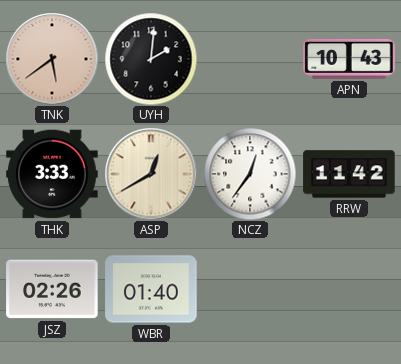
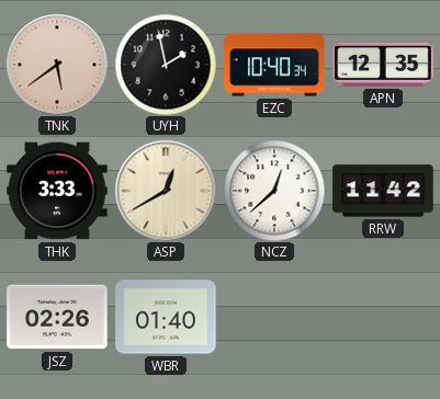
UYH: 2:01 -> 1:58
EZC: none -> 10:40
APN: 10:43 -> 12:35
NCZ: 12:36 -> 12:38
